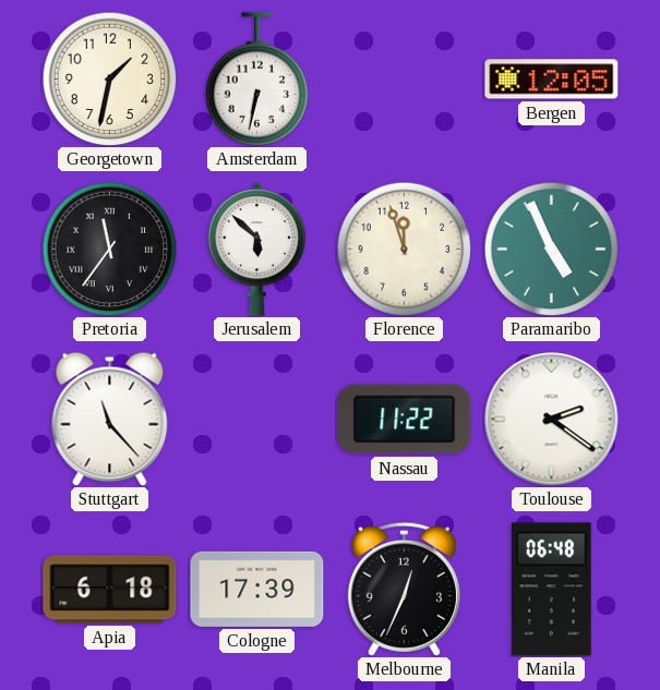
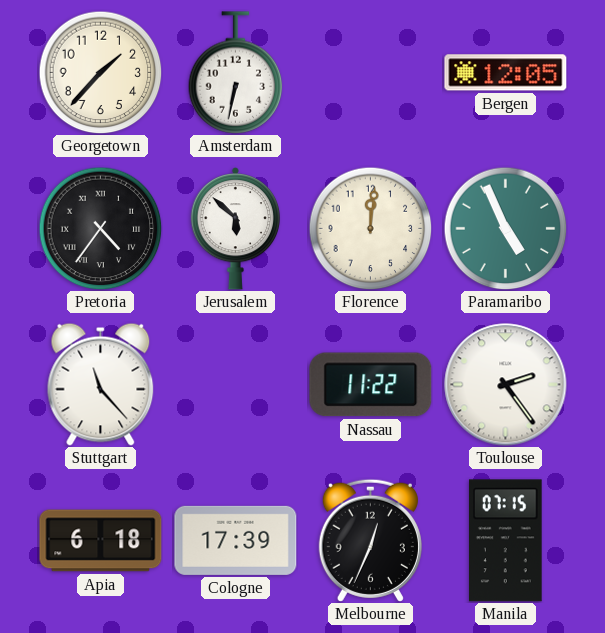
Georgetown: 1:32 -> 1:37
Pretoria: 11:36 -> 4:36
Florence: 11:57 -> 12:01
Toulouse: 2:21 -> 2:24
Manila: 06:48 -> 07:15
